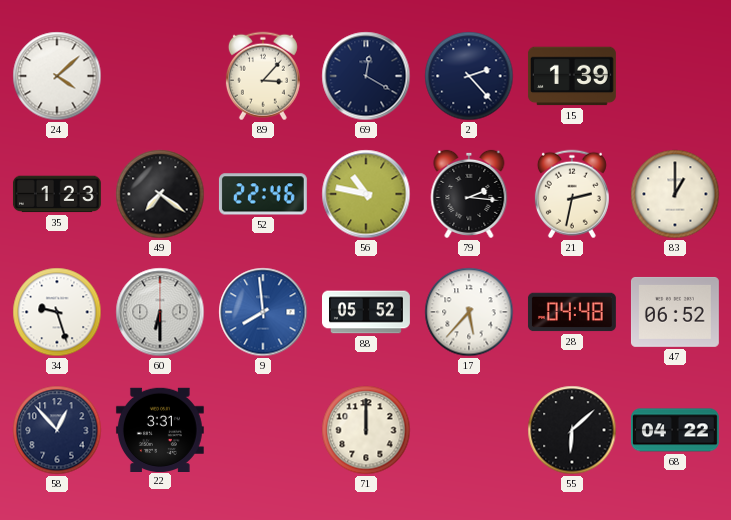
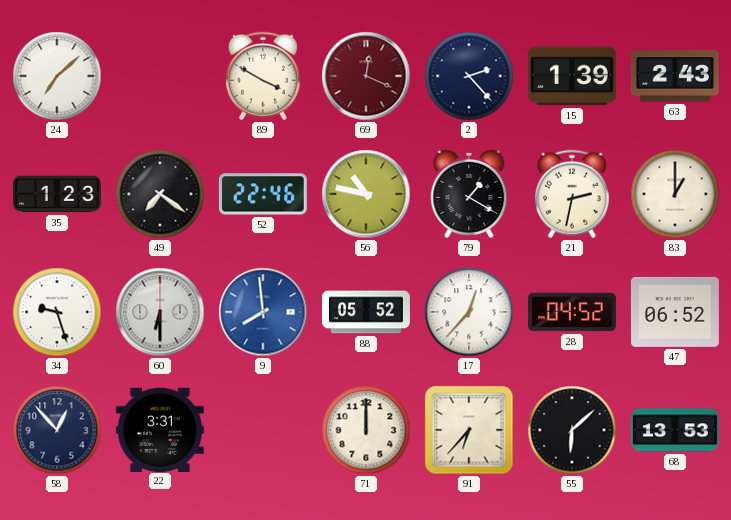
24: 4:08 -> 7:08
89: 3:07 -> 3:50
69: 12:20 -> 12:19
69 dial: navy -> burgundy
63: none -> 2:43
79: 2:16 -> 1:20
17: 5:37 -> 12:37
28: 04:48 -> 04:52
91: none -> 6:37
68: 04:22 -> 13:53
